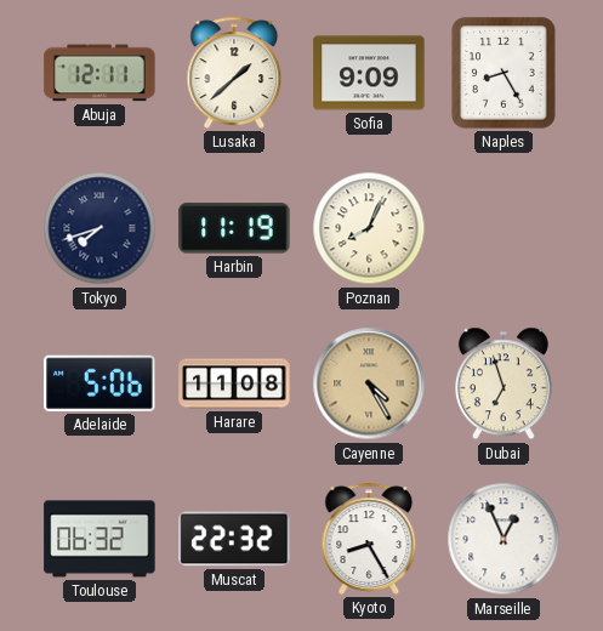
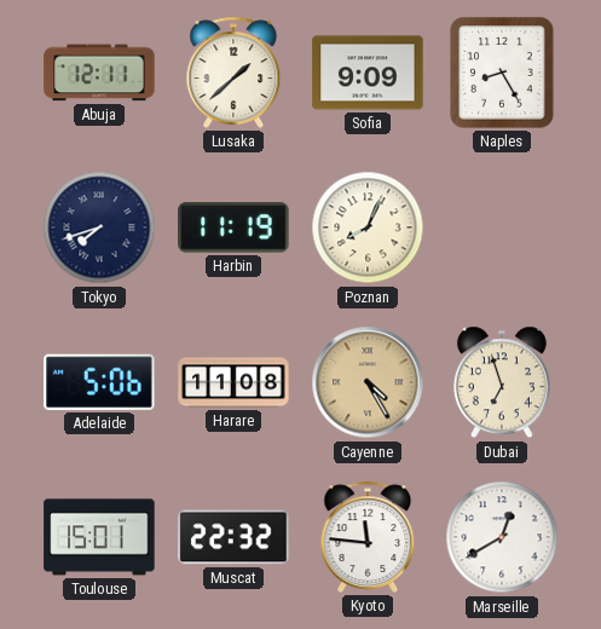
Toulouse: 06:32 -> 15:01
Kyoto: 8:25 -> 11:46
Marseille: 12:56 -> 12:40
